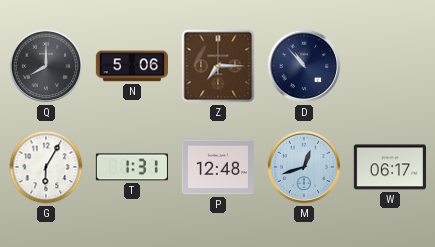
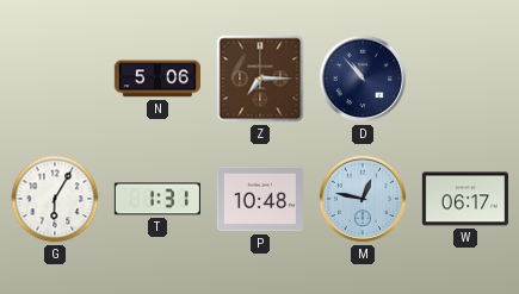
Q: 8:00 -> none
P: 12:48 -> 10:48
M: 12:42 -> 12:47
